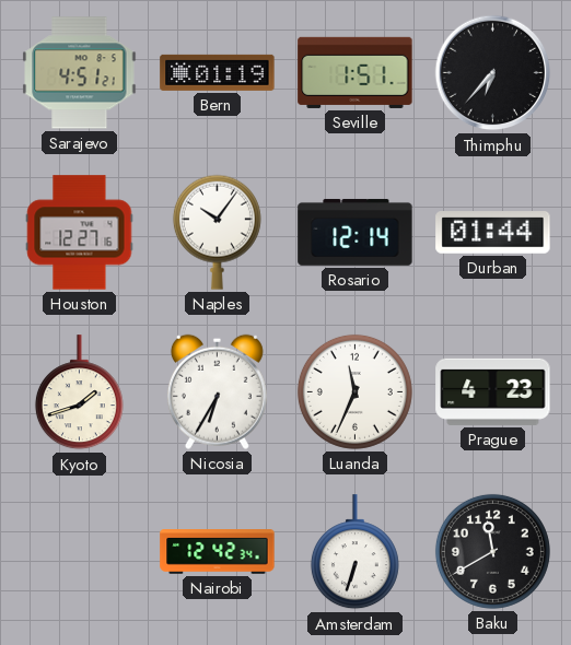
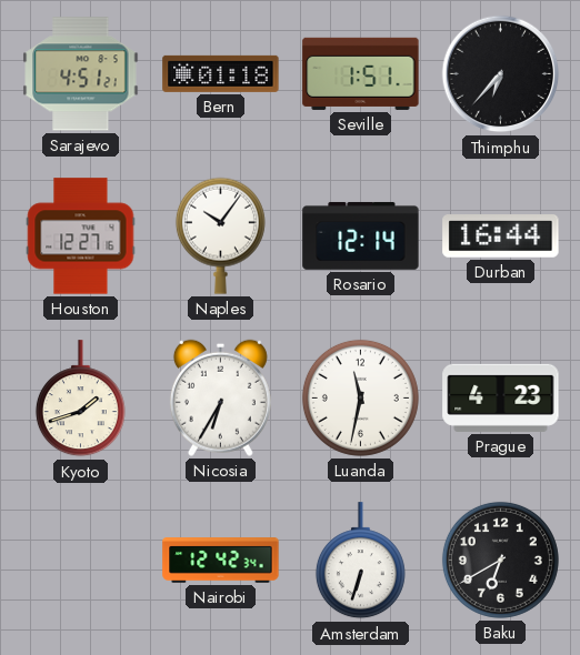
Bern: 01:19 -> 01:18
Durban: 01:44 -> 16:44
Luanda: 11:34 -> 11:32
Baku: 11:40 -> 6:40
